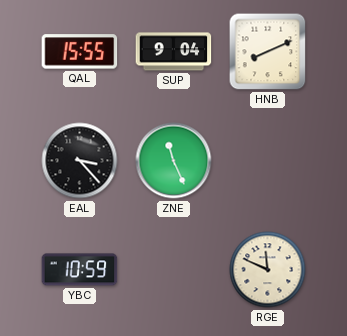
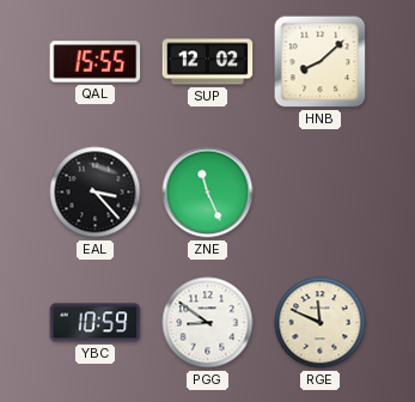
SUP: 9:04 -> 12:02
HNB: 8:11 -> 8:08
PGG: none -> 8:51
